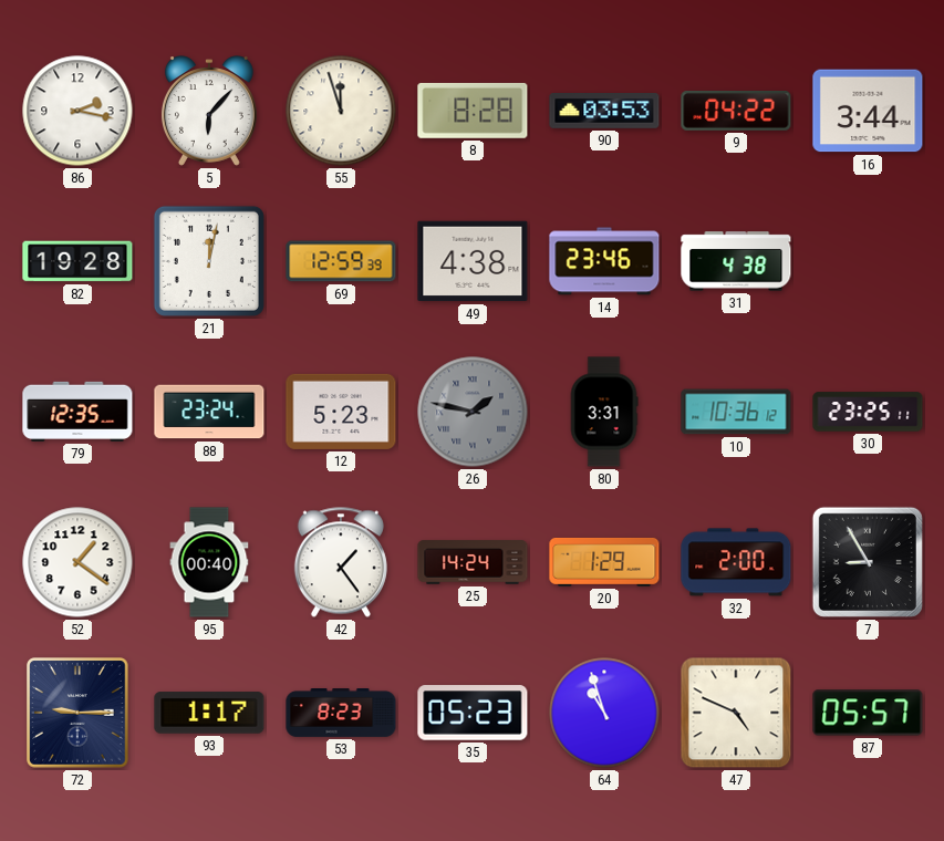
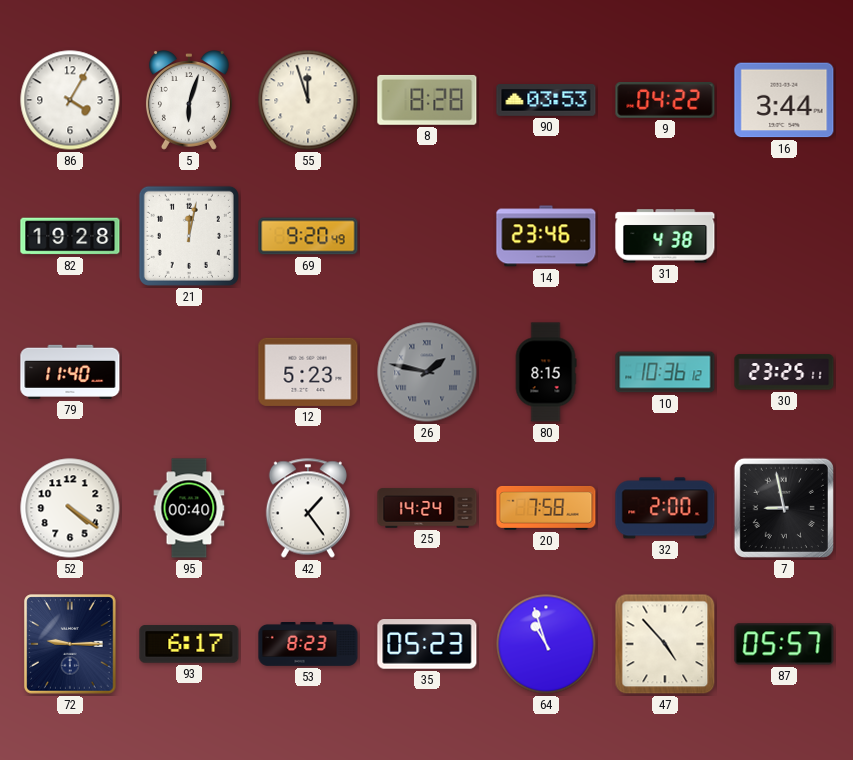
86: 2:17 -> 4:05
5: 6:07 -> 6:03
69: 12:59 -> 9:20
49: 4:38 -> none
79: 12:35 -> 11:40
88: 23:24 -> none
80: 3:31 -> 8:15
52: 1:21 -> 4:21
20: 1:29 -> 7:58
7: 8:55 -> 8:58
93: 1:17 -> 6:17
47: 4:49 -> 4:53
